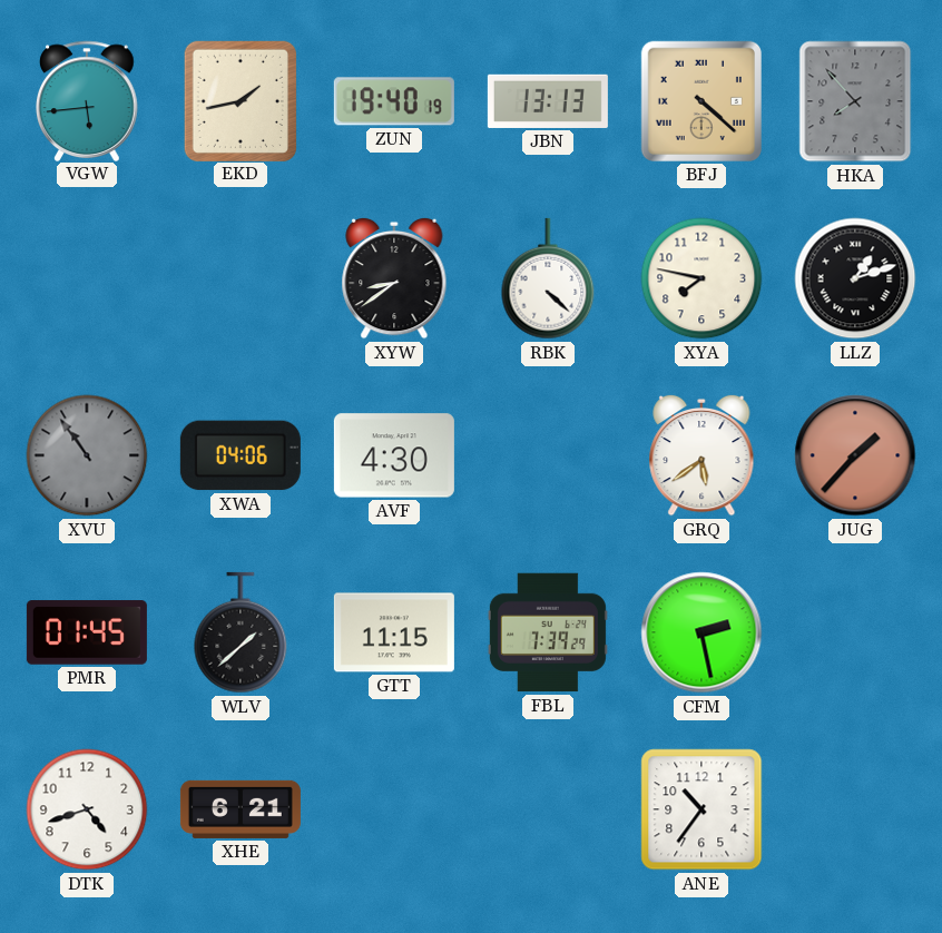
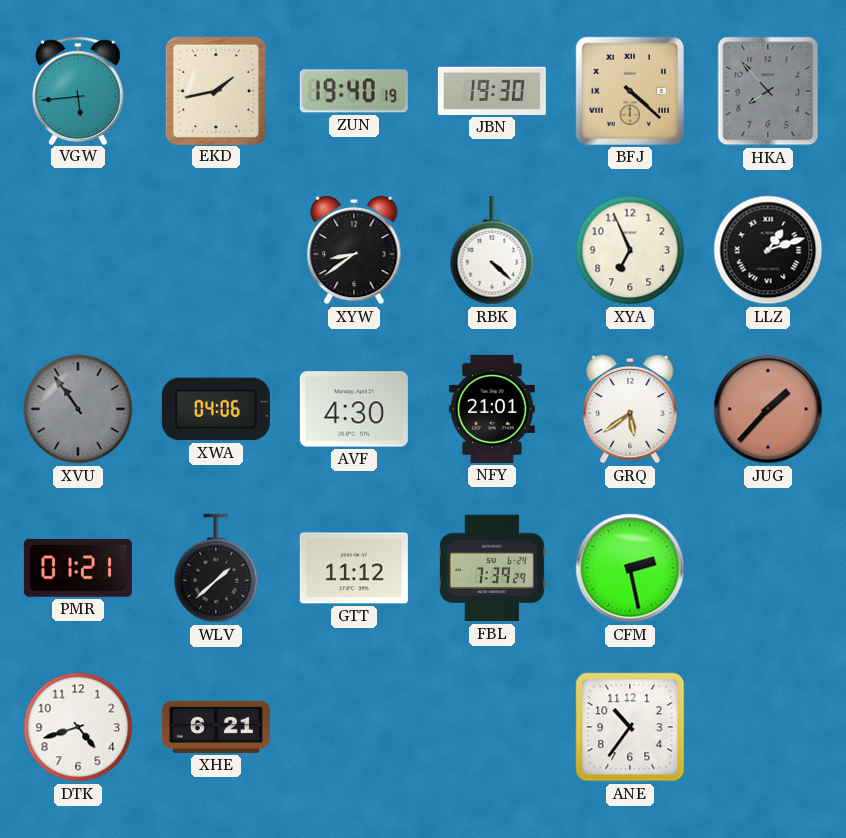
JBN: 13:13 -> 19:30
XYA: 7:47 -> 6:56
NFY: none -> 21:01
PMR: 01:45 -> 01:21
GTT: 11:15 -> 11:12
